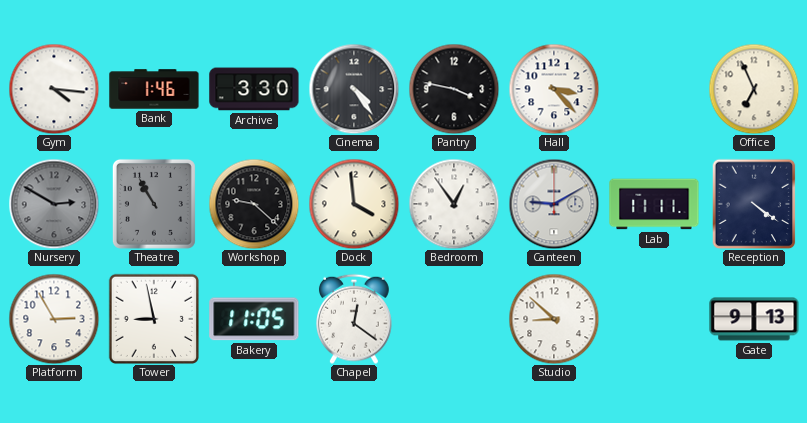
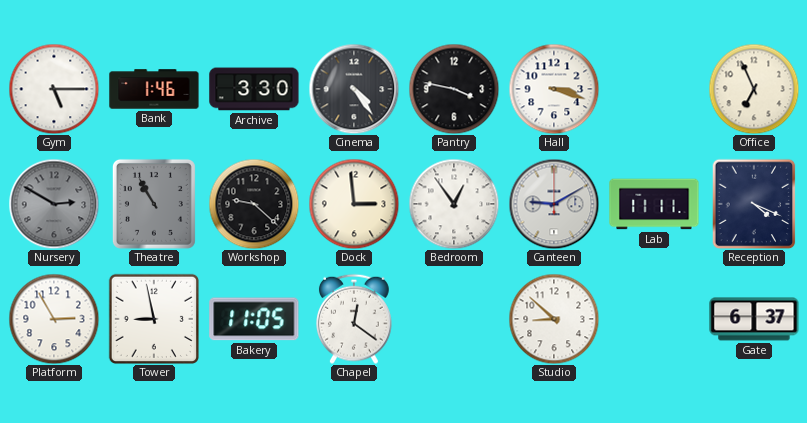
Gym: 4:16 -> 5:15
Hall: 3:23 -> 3:18
Dock: 3:59 -> 2:59
Reception: 4:21 -> 4:19
Gate: 9:13 -> 6:37
